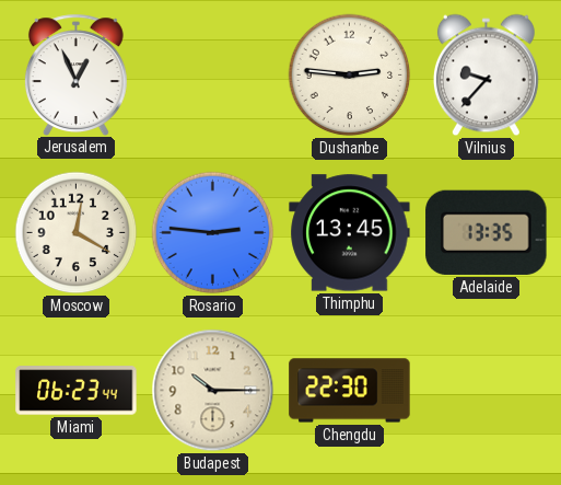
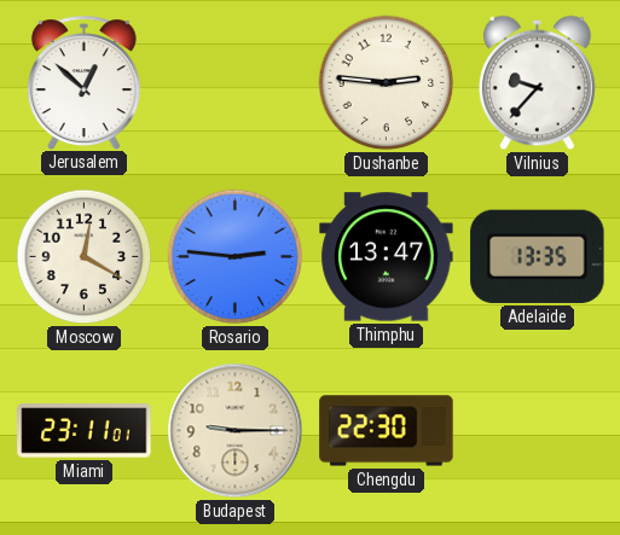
Jerusalem: 12:56 -> 12:52
Thimphu: 13:45 -> 13:47
Miami: 06:23 -> 23:11
Budapest: 10:15 -> 9:15
